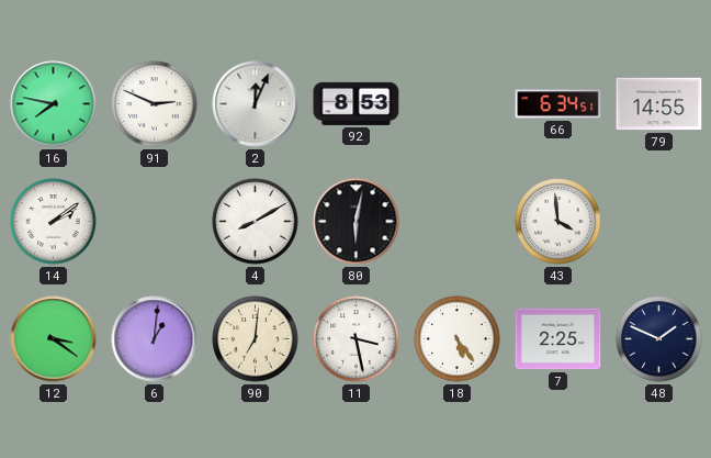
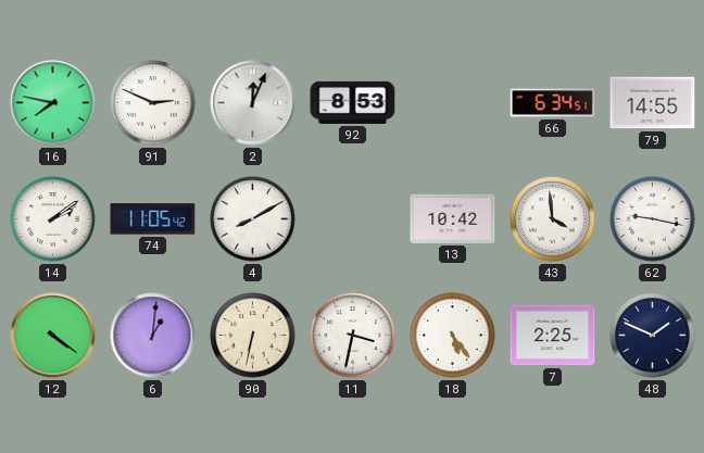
74: none -> 11:05
80: 6:02 -> none
13: none -> 10:42
62: none -> 9:17
12: 3:21 -> 4:21
90: 7:01 -> 6:32
11: 3:28 -> 3:32
